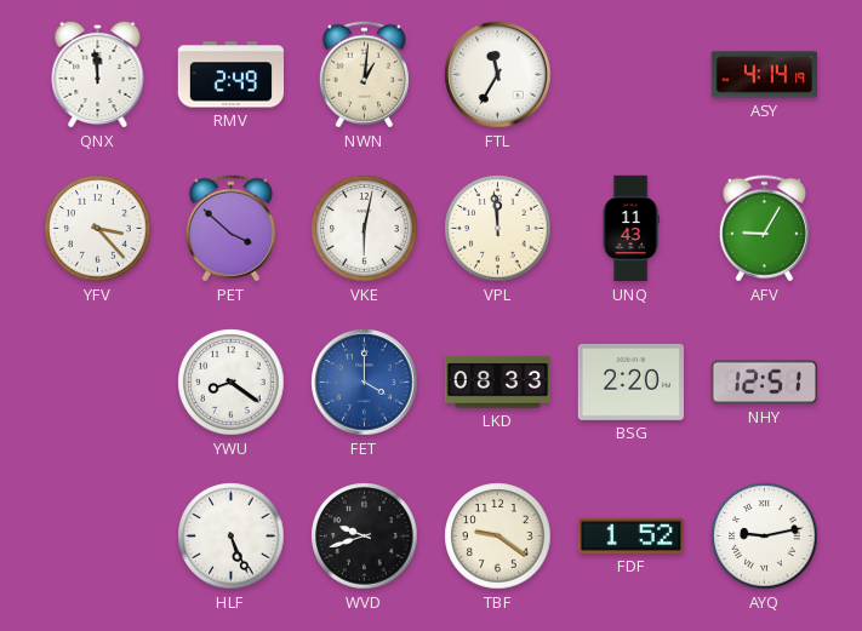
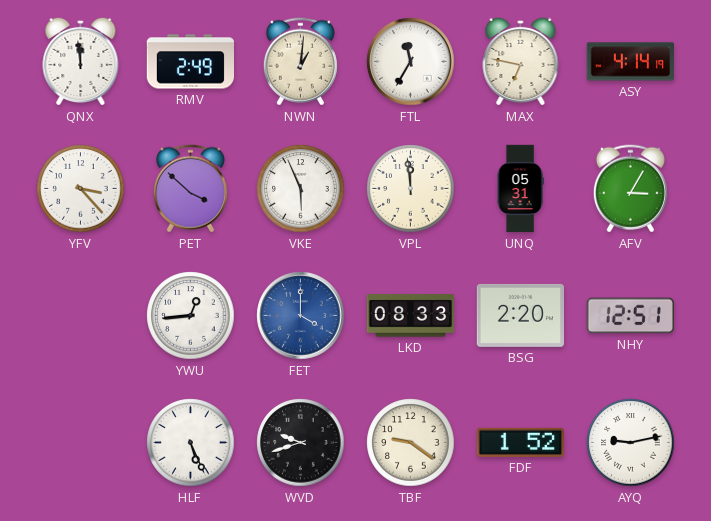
MAX: none -> 6:47
VKE: 6:02 -> 5:56
UNQ: 11:43 -> 05:31
AFV: 9:05 -> 3:05
YWU: 8:21 -> 12:44
